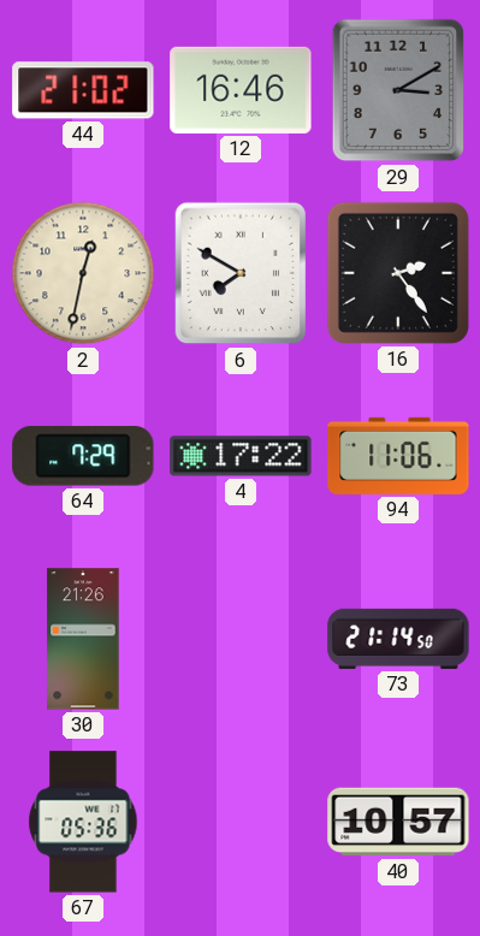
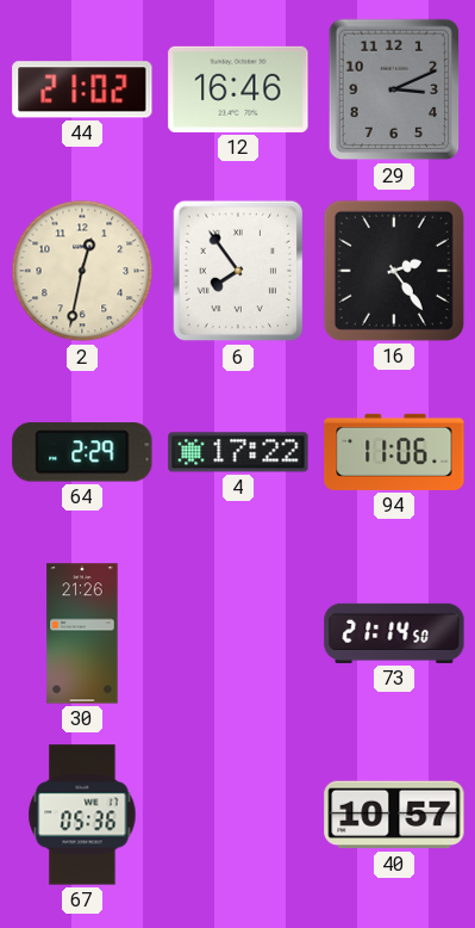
29: 3:10 -> 3:11
6: 7:50 -> 7:54
64: 7:29 -> 2:29
